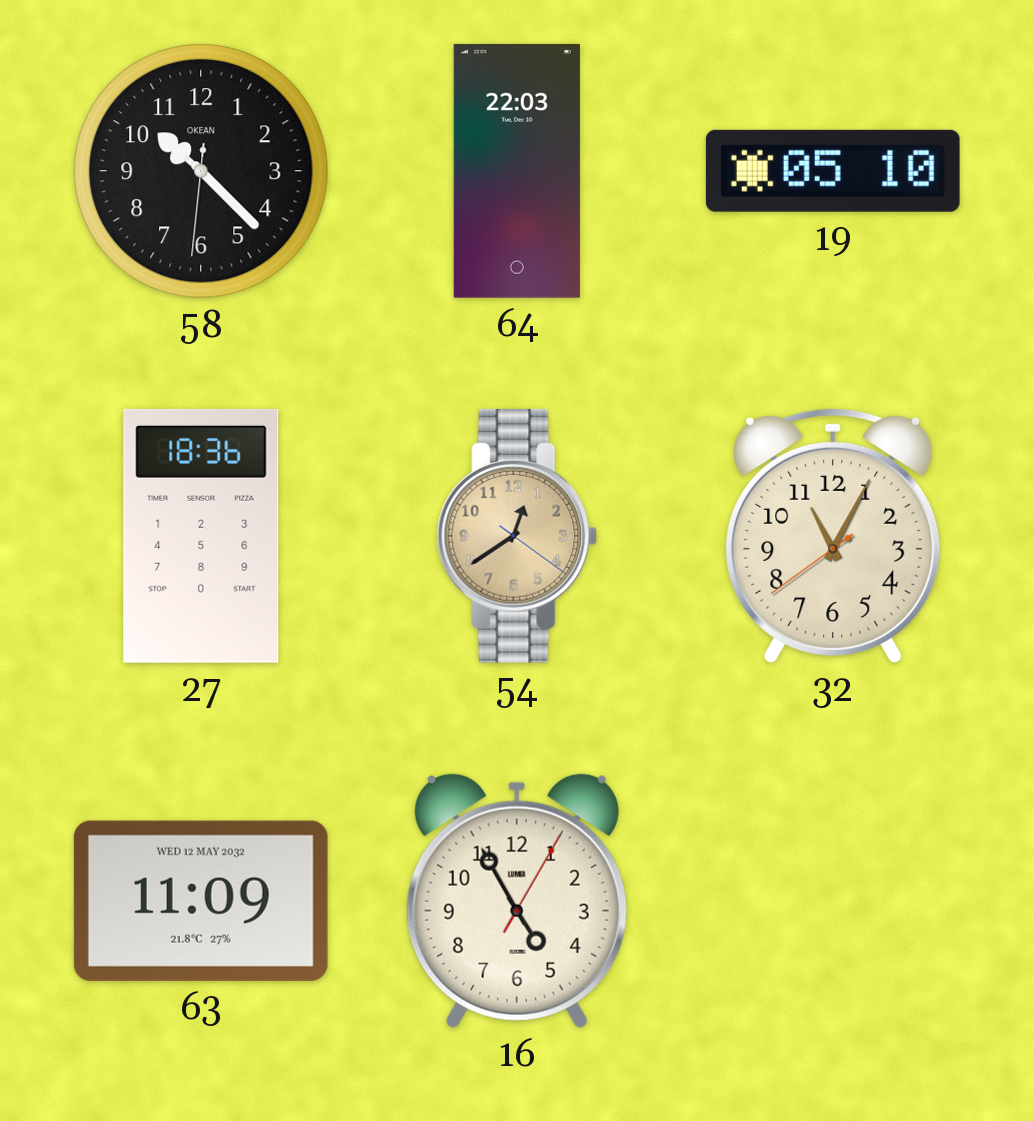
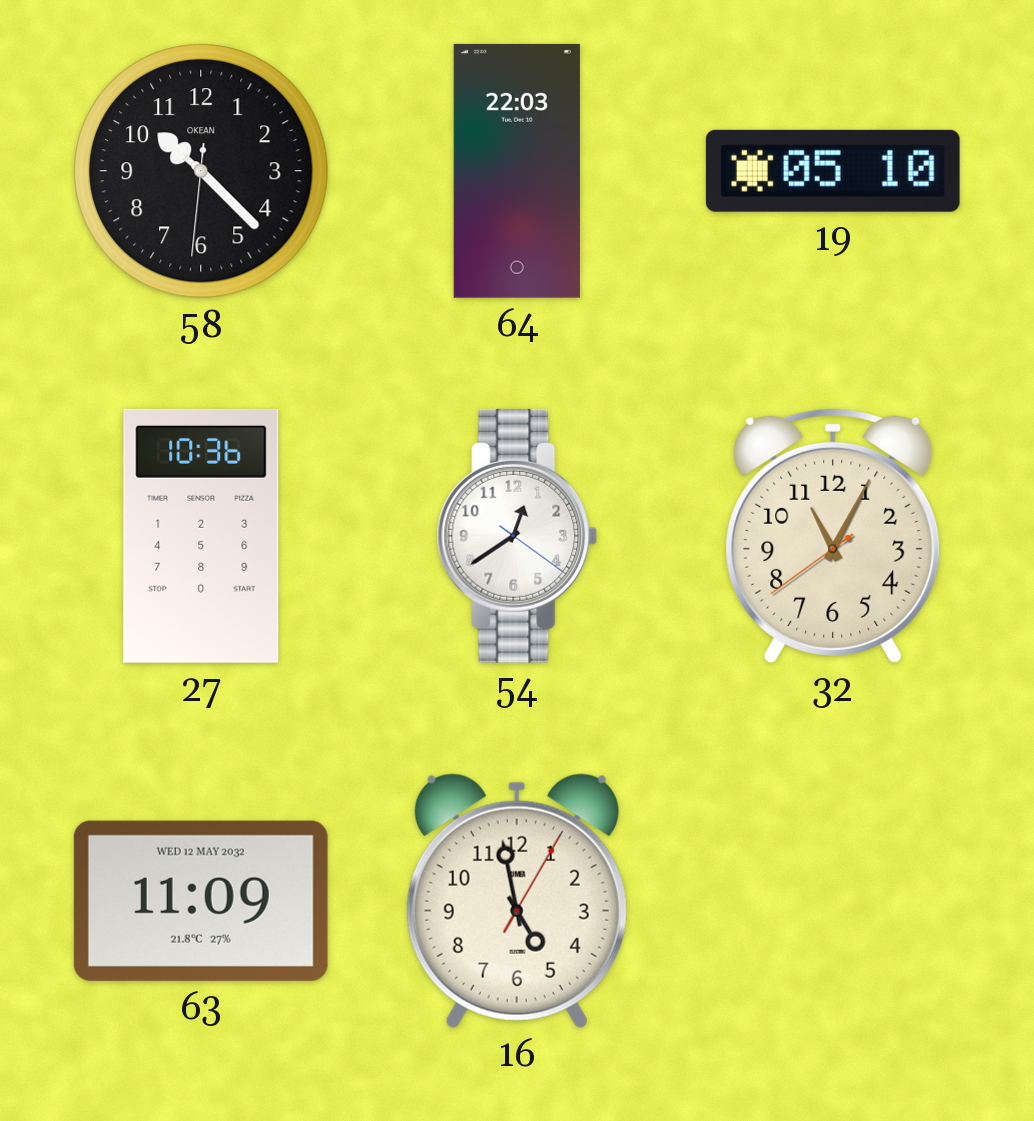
27: 18:36 -> 10:36
54 dial: champagne -> white
16: 4:55 -> 4:58
